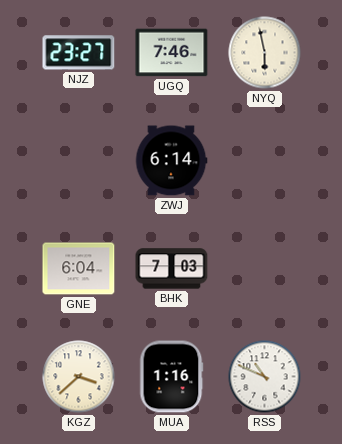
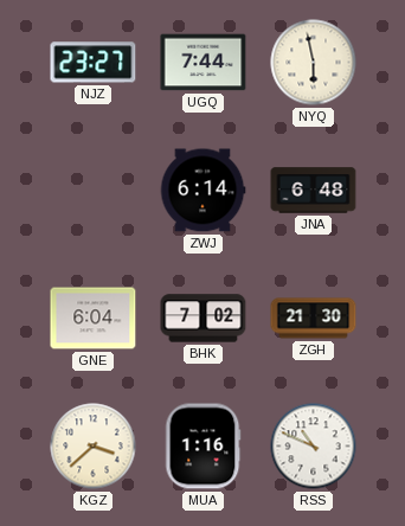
UGQ: 7:46 -> 7:44
JNA: none -> 6:48
BHK: 7:03 -> 7:02
ZGH: none -> 21:30
